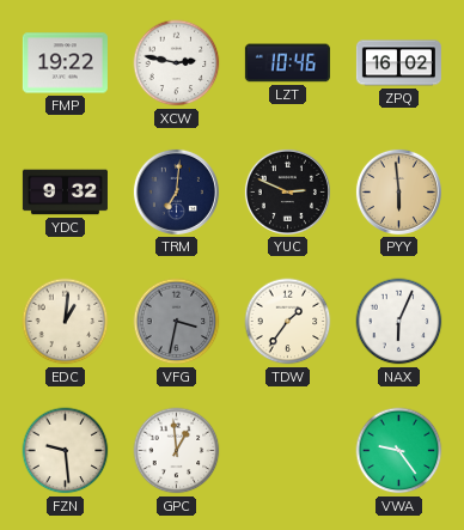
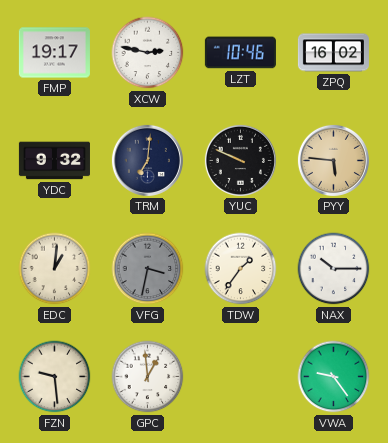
FMP: 19:22 -> 19:17
YUC: 2:49 -> 9:49
PYY: 5:59 -> 5:46
NAX: 6:04 -> 10:15
